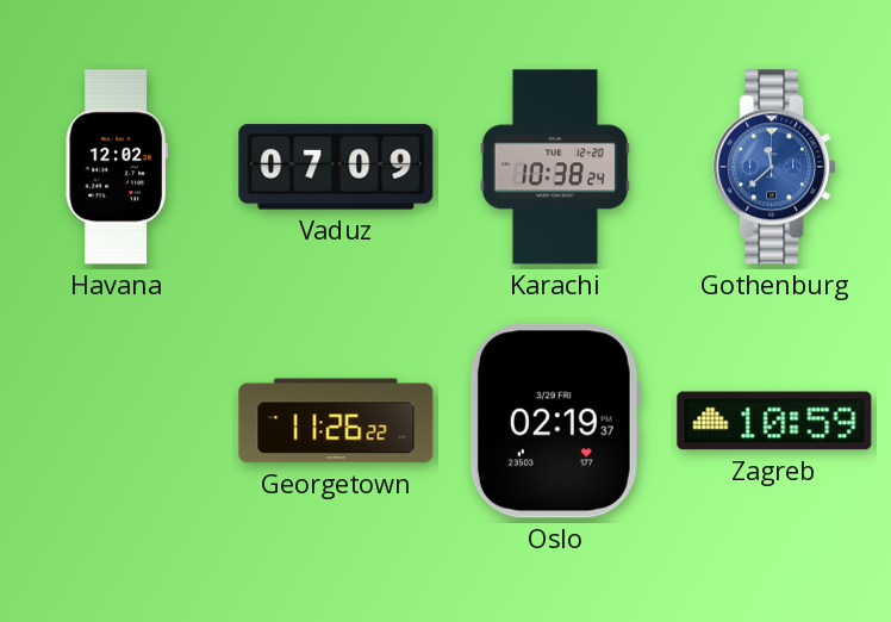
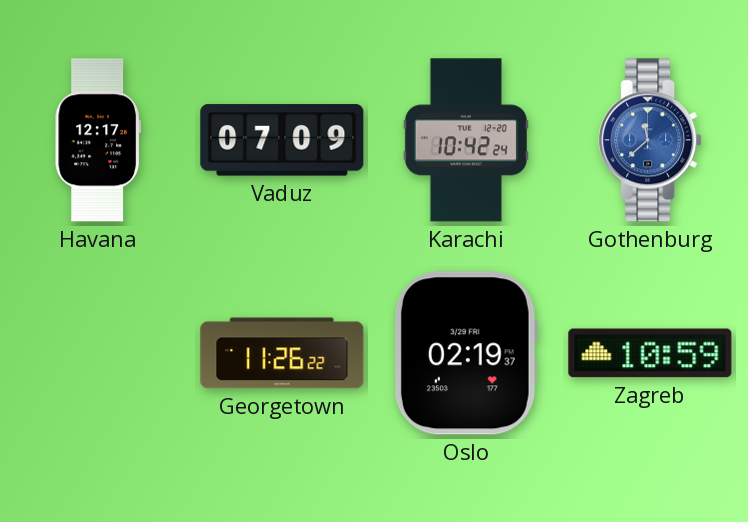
Havana: 12:02 -> 12:17
Karachi: 10:38 -> 10:42
